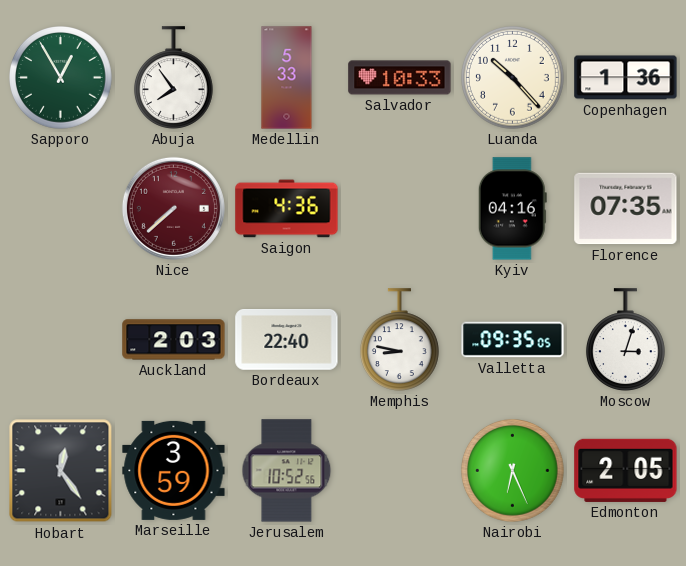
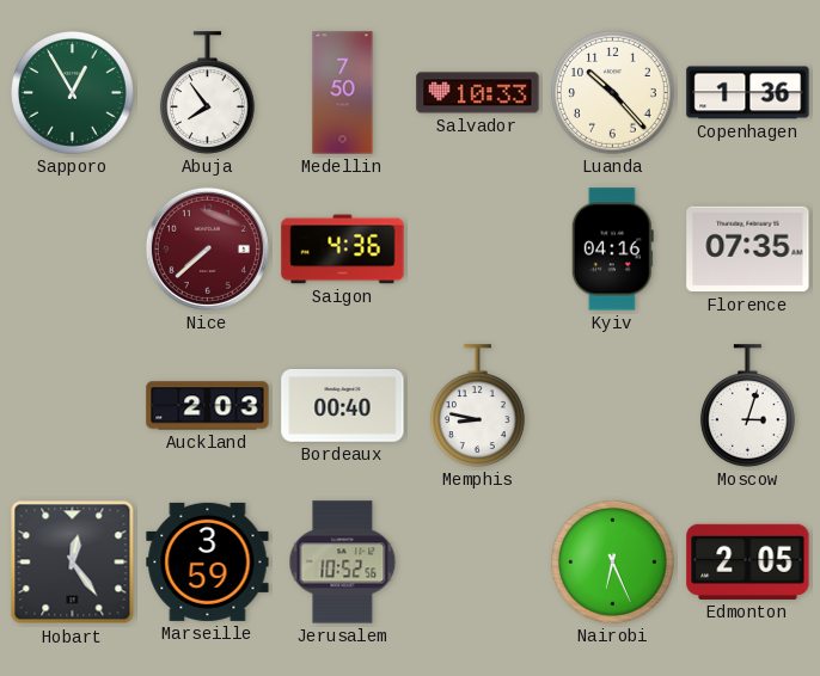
Medellin: 5:33 -> 7:50
Bordeaux: 22:40 -> 00:40
Valletta: 09:35 -> none
